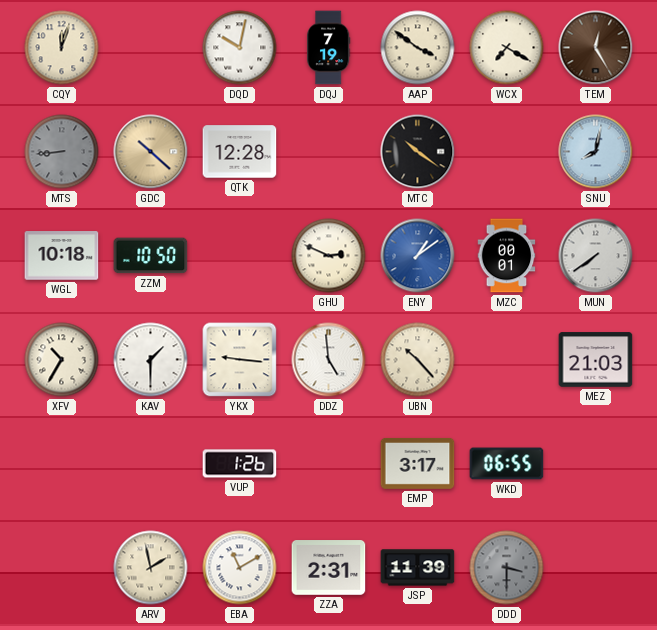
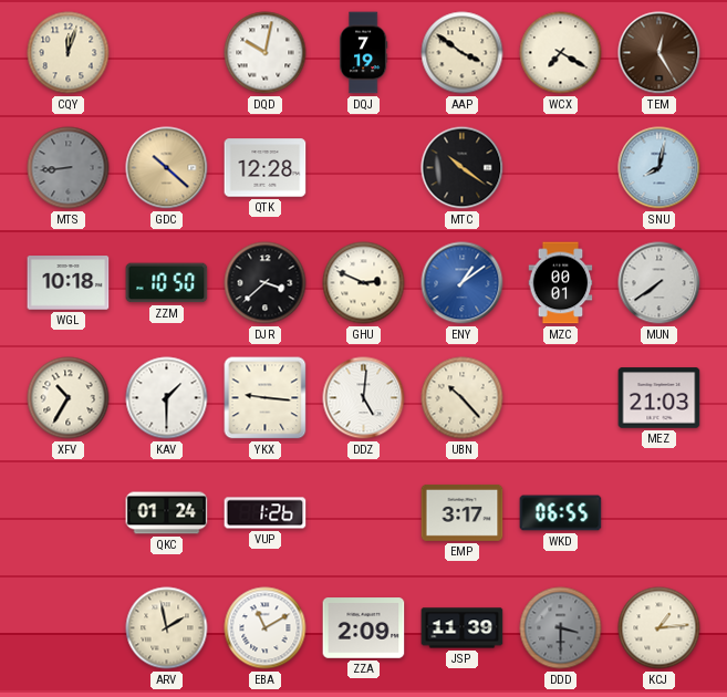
DJR: none -> 3:38
DDZ: 4:59 -> 5:01
QKC: none -> 01:24
ZZA: 2:31 -> 2:09
KCJ: none -> 1:14
